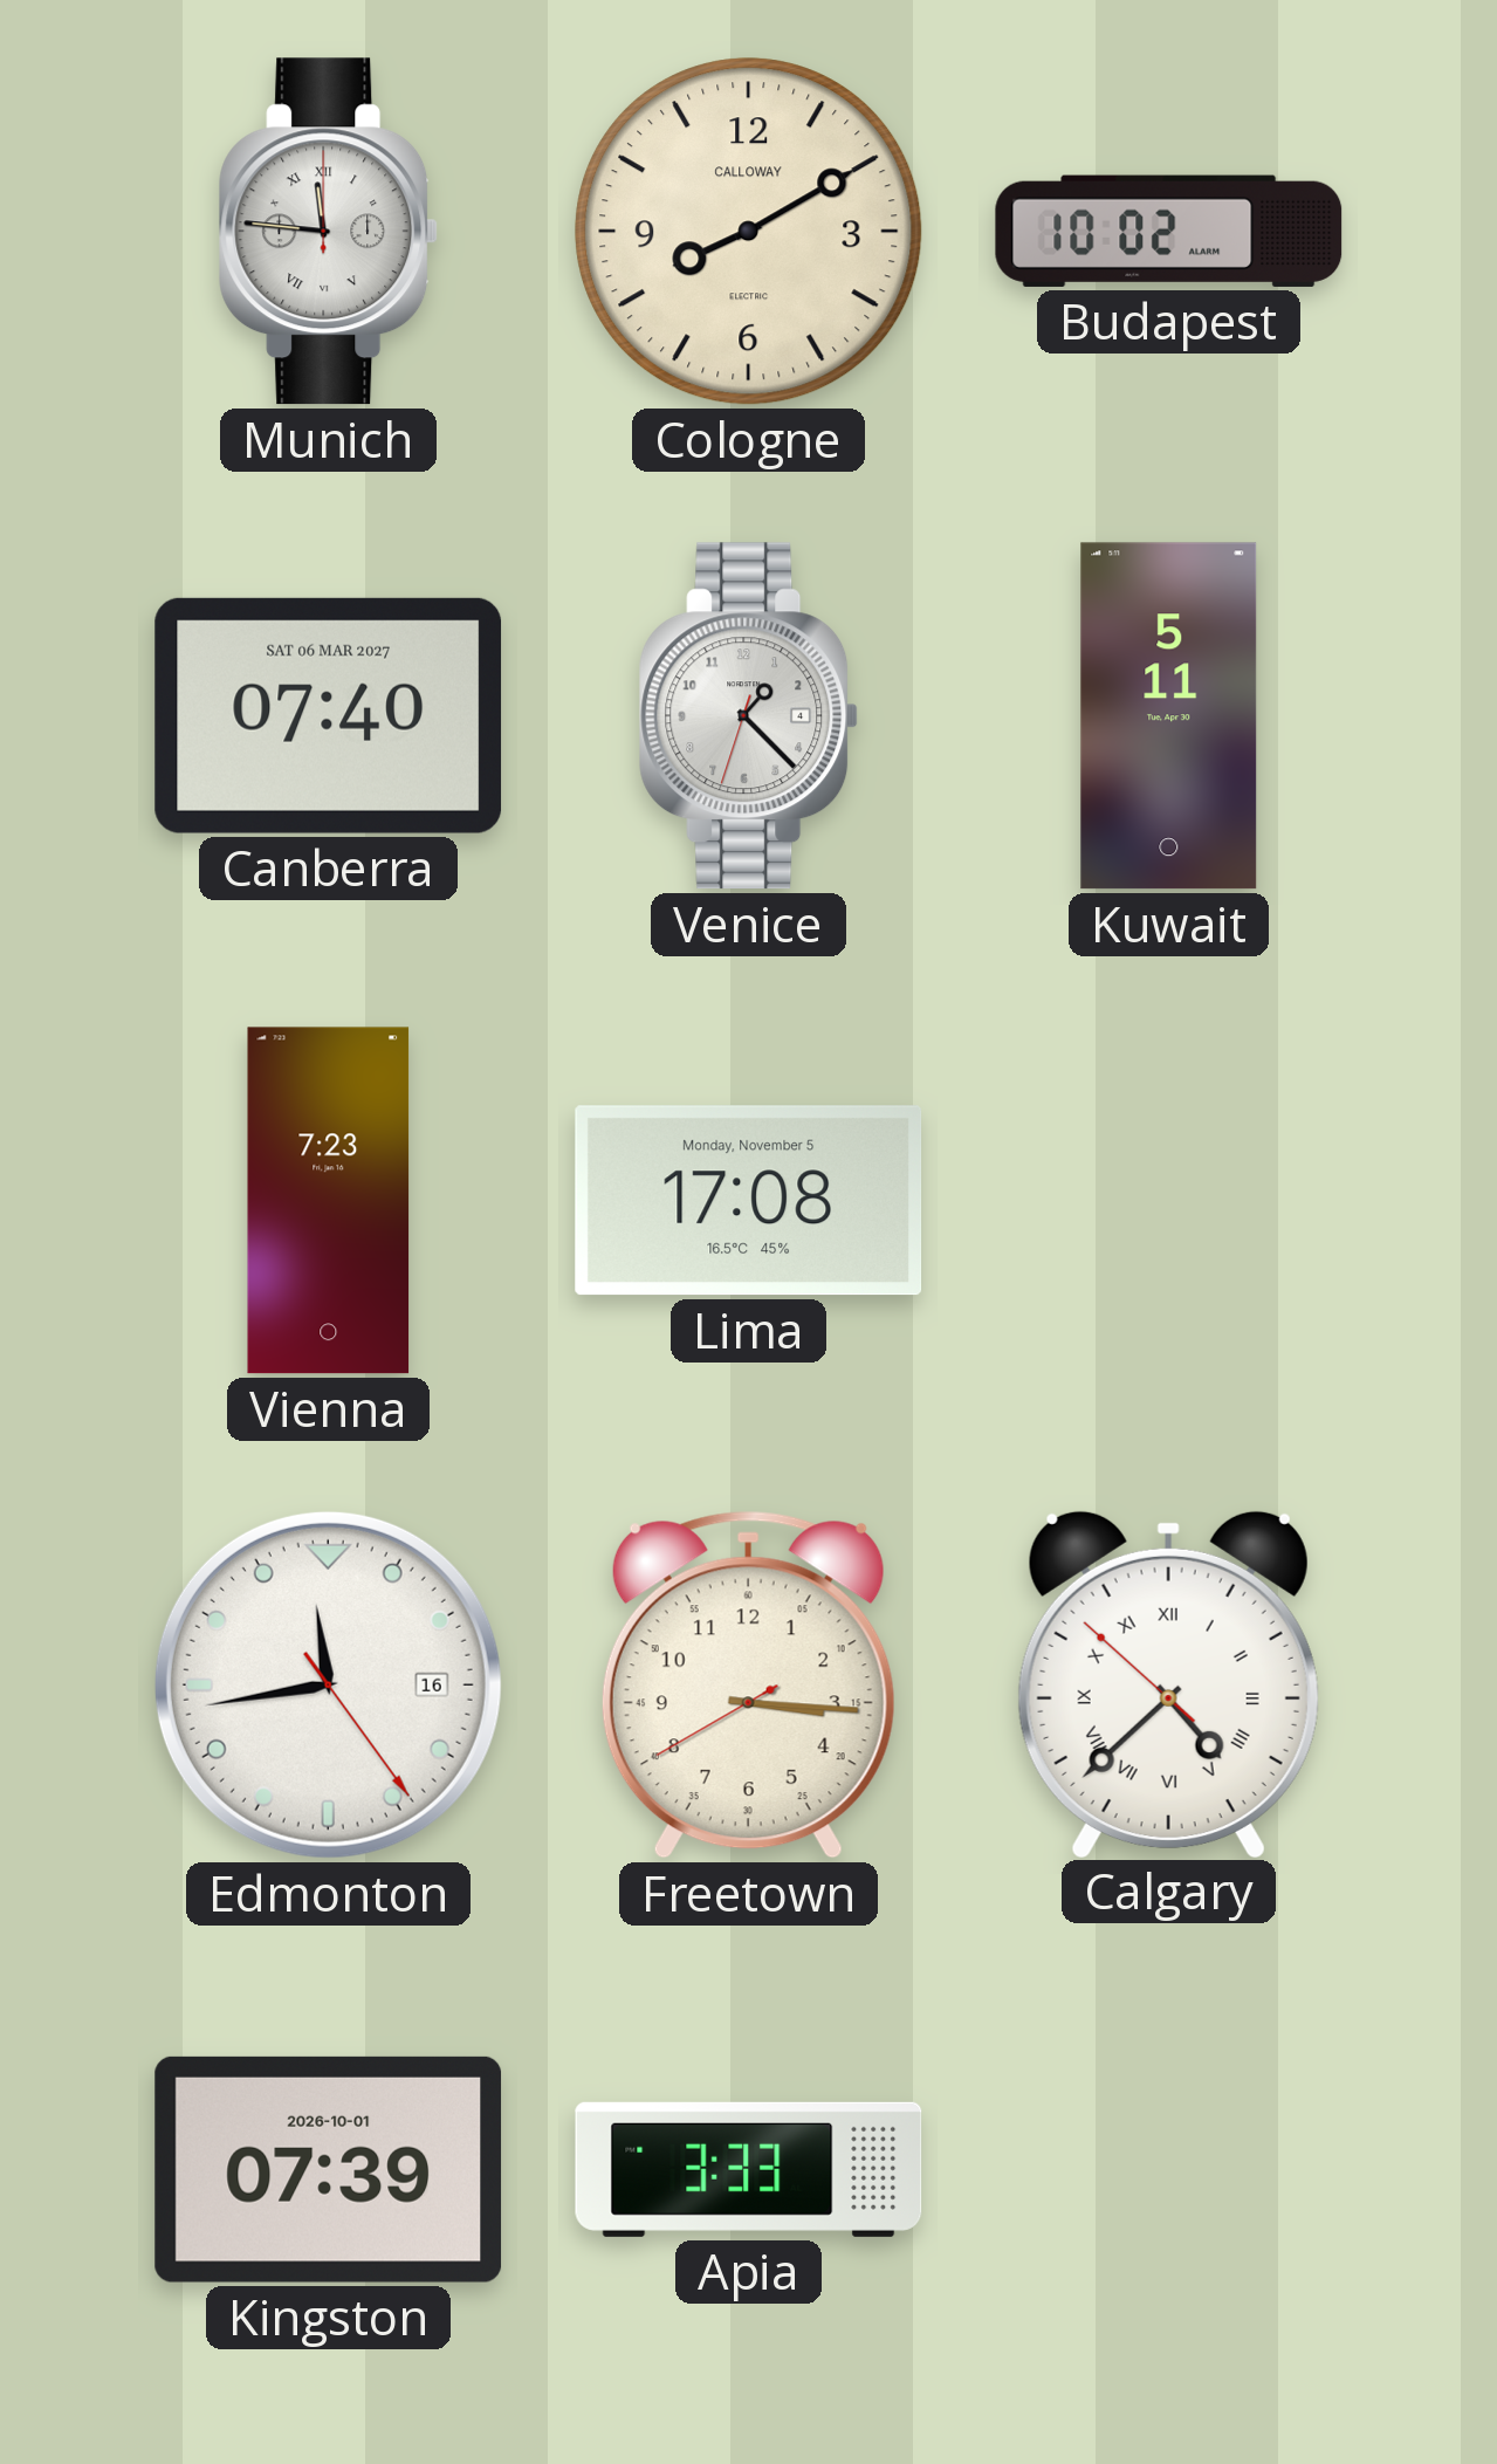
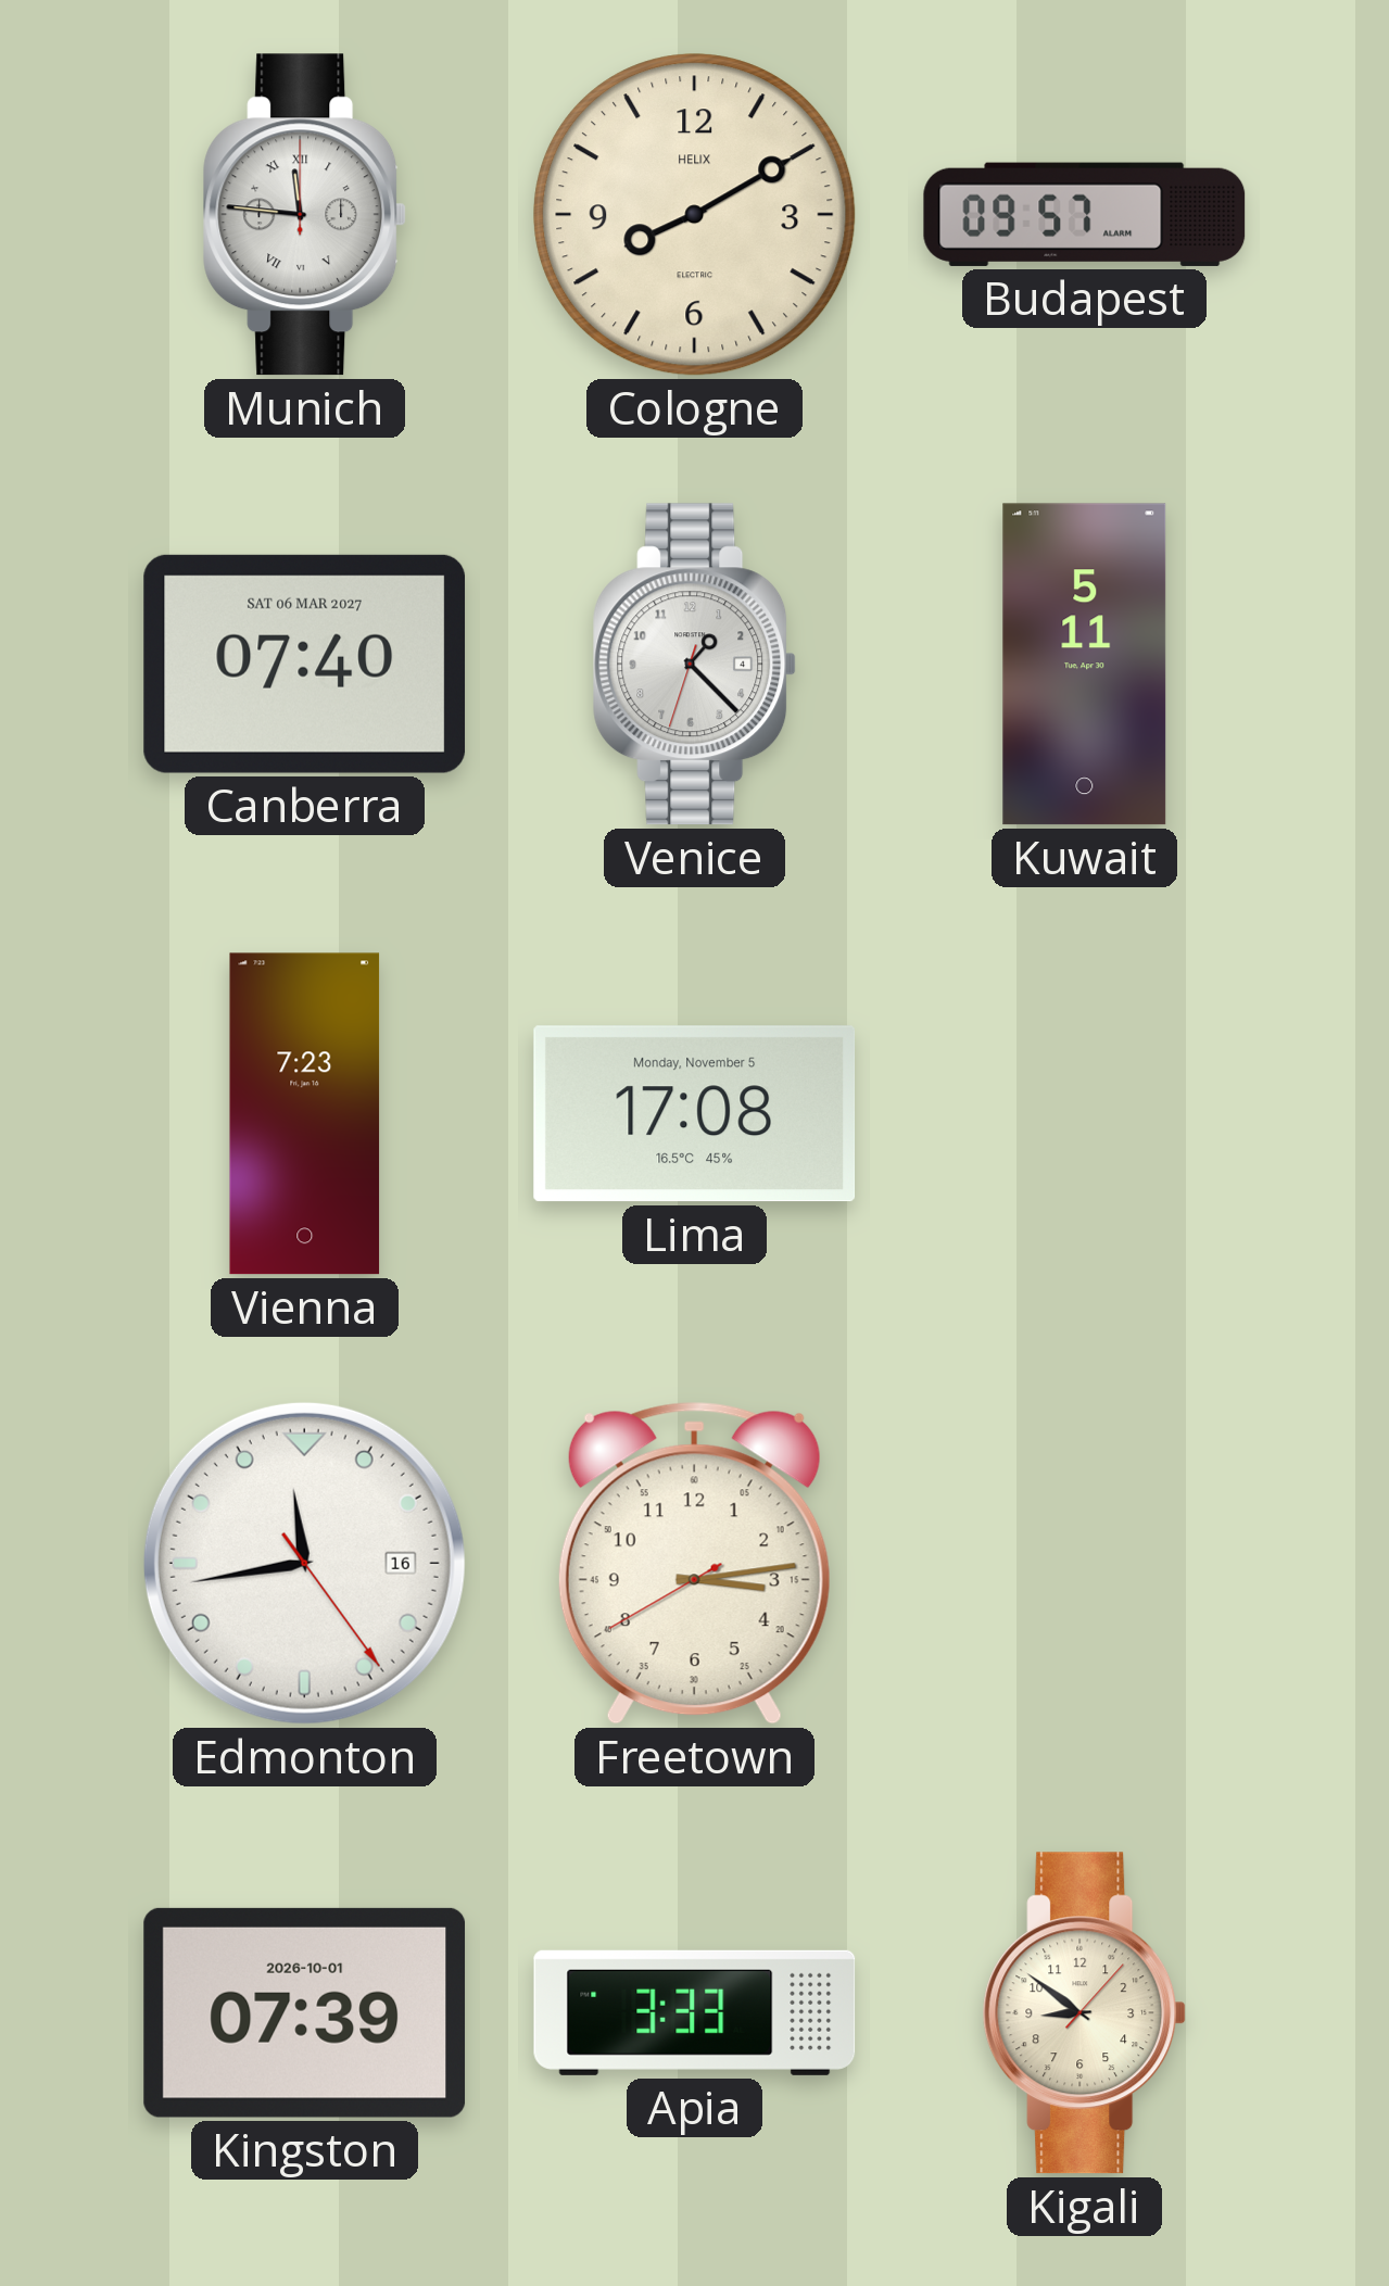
Cologne brand: CALLOWAY -> HELIX
Budapest: 10:02 -> 09:57
Freetown: 3:15 -> 3:13
Calgary: 4:37 -> none
Kigali: none -> 8:51
